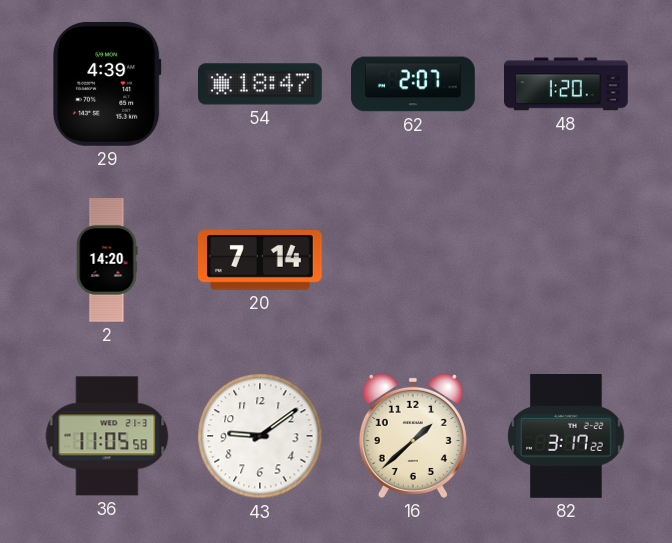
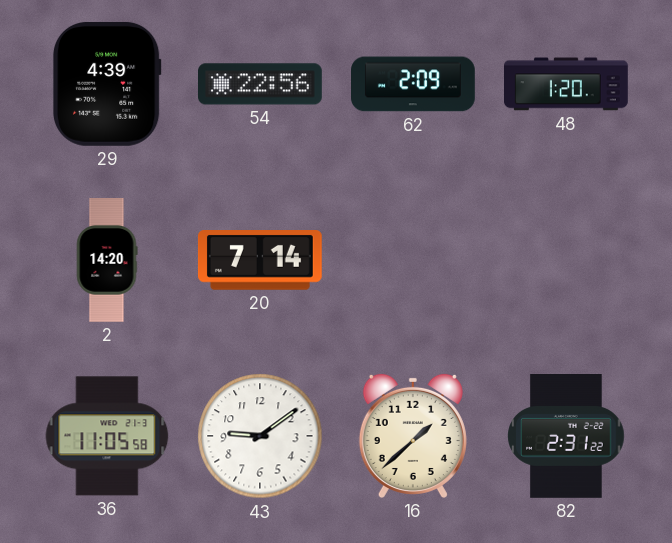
54: 18:47 -> 22:56
62: 2:07 -> 2:09
82: 3:17 -> 2:31
